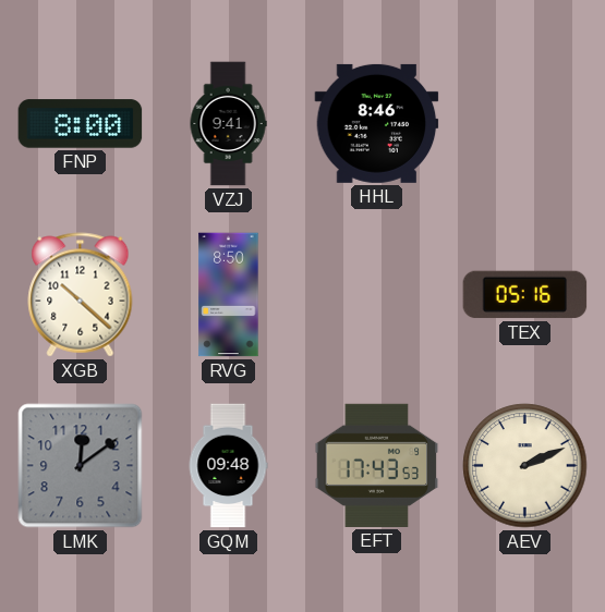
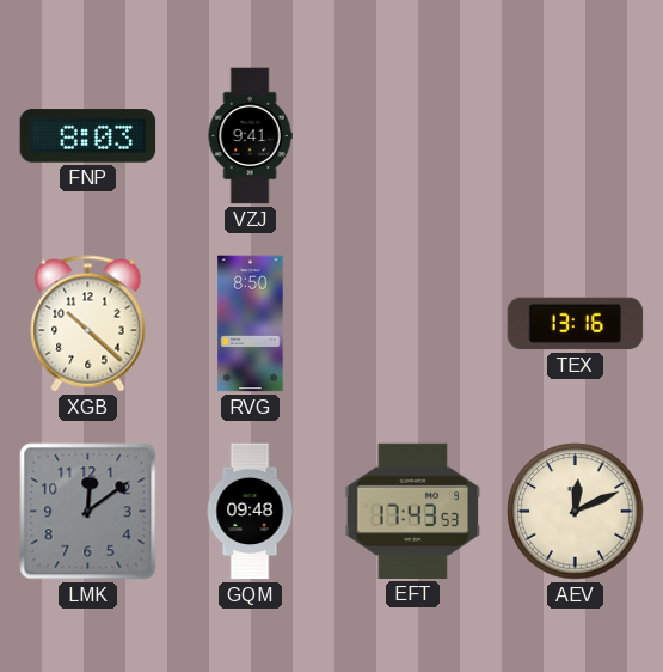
FNP: 8:00 -> 8:03
HHL: 8:46 -> none
TEX: 05:16 -> 13:16
AEV: 2:11 -> 12:11
